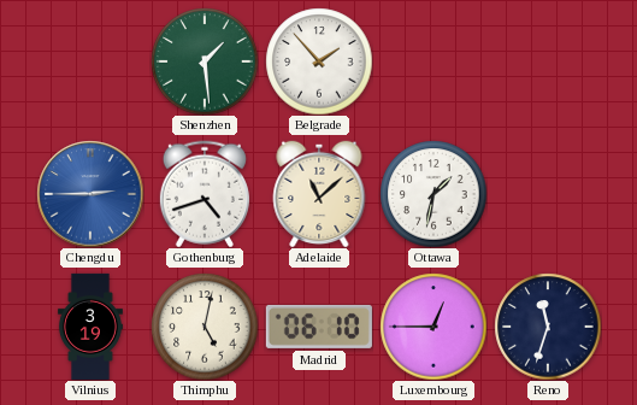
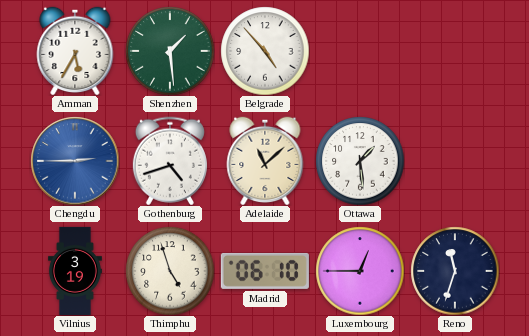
Amman: none -> 5:35
Belgrade: 1:53 -> 4:53
Ottawa: 1:32 -> 1:29
Thimphu: 5:02 -> 4:57
